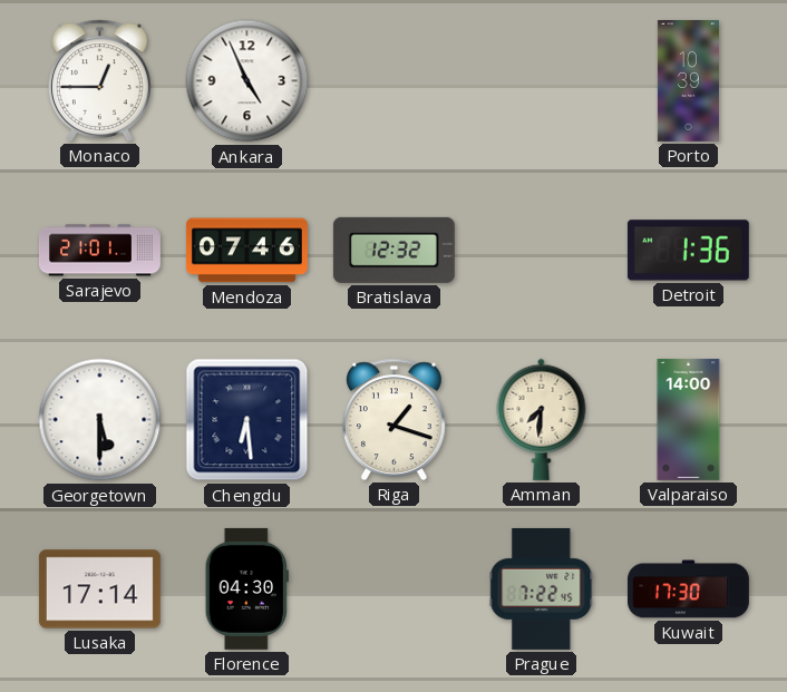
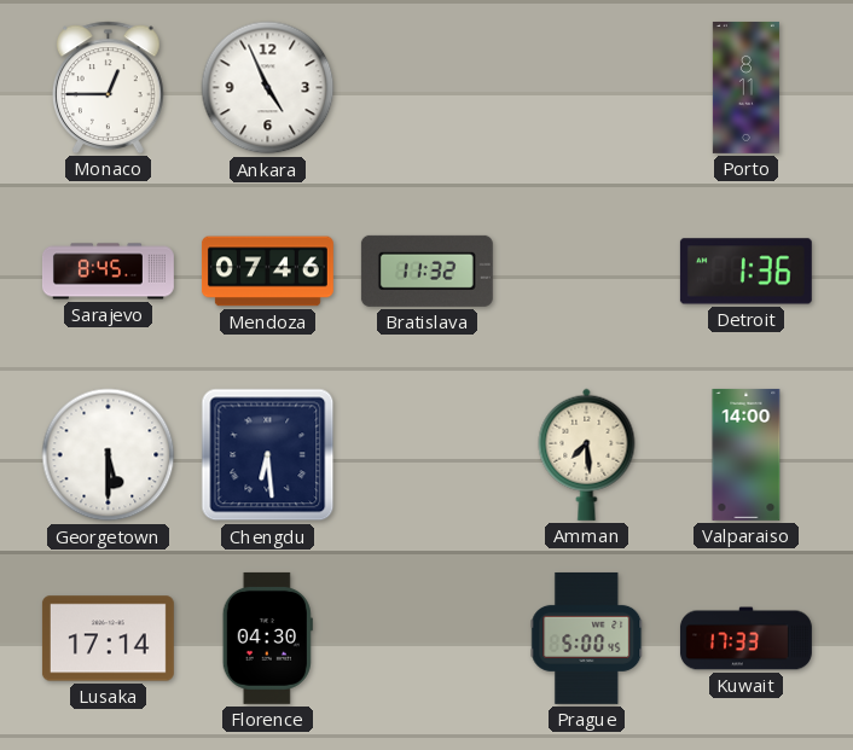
Porto: 10:39 -> 8:11
Sarajevo: 21:01 -> 8:45
Bratislava: 12:32 -> 11:32
Riga: 1:18 -> none
Amman: 7:31 -> 7:29
Prague: 7:22 -> 5:00
Kuwait: 17:30 -> 17:33
